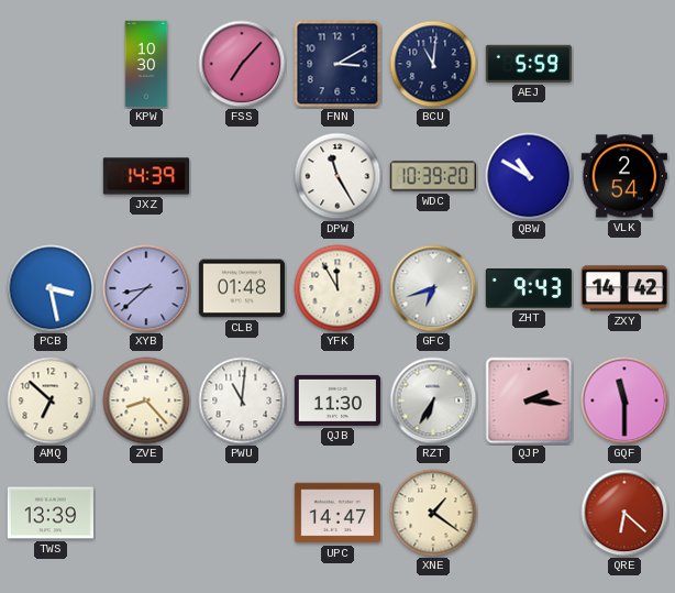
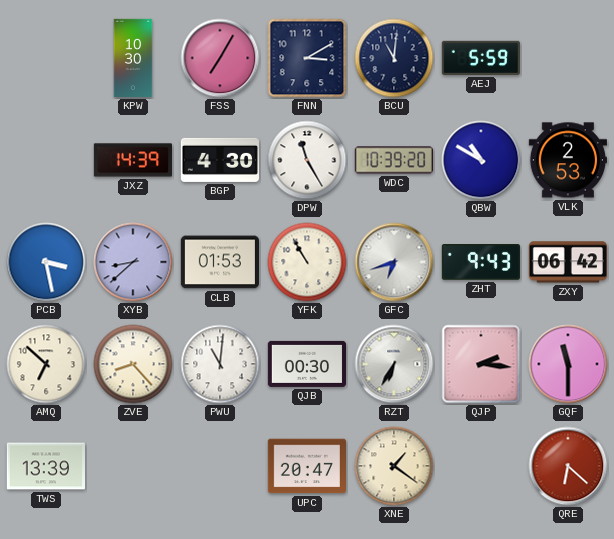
FSS: 7:07 -> 7:05
BGP: none -> 4:30
VLK: 2:54 -> 2:53
CLB: 01:48 -> 01:53
YFK: 11:55 -> 10:55
ZXY: 14:42 -> 06:42
QJB: 11:30 -> 00:30
UPC: 14:47 -> 20:47
